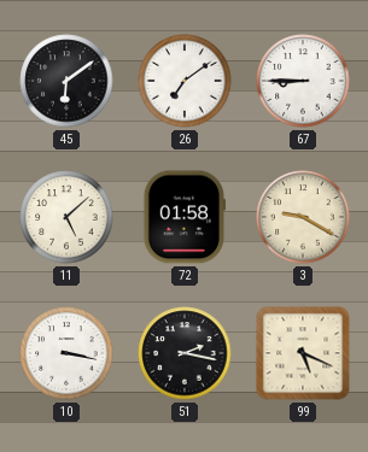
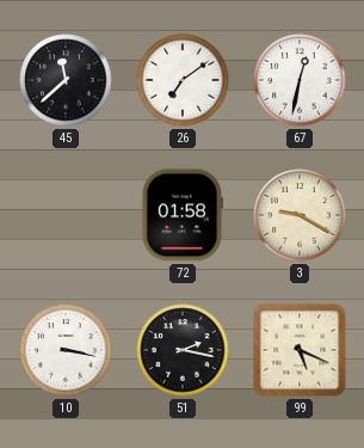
45: 6:09 -> 11:38
67: 8:45 -> 12:32
11: 5:08 -> none
